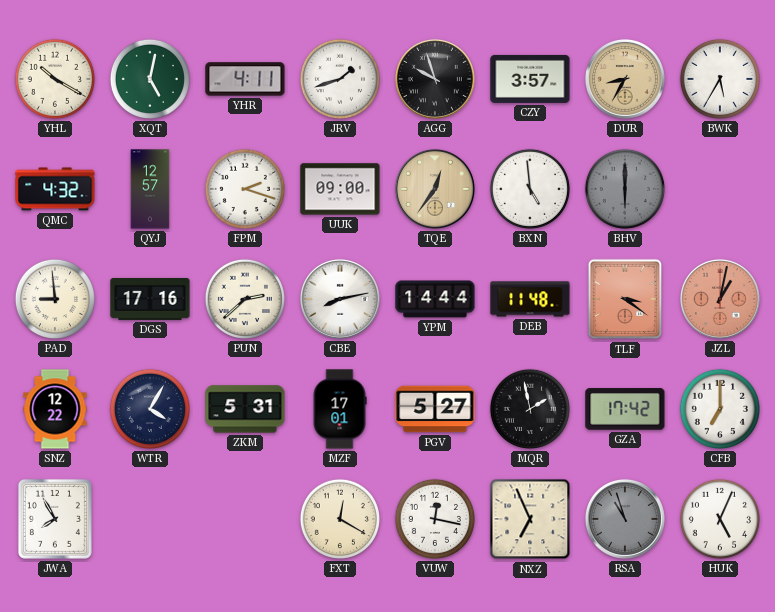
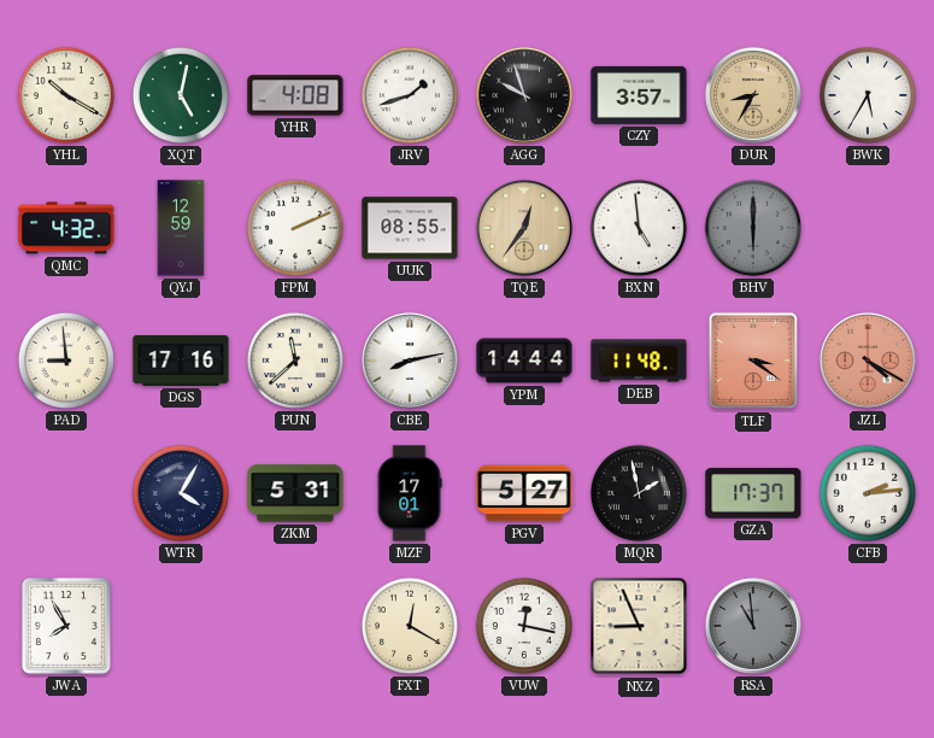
YHR: 4:11 -> 4:08
QYJ: 12:57 -> 12:59
FPM: 2:18 -> 2:11
UUK: 09:00 -> 08:55
PUN: 2:38 -> 11:38
JZL: 1:02 -> 4:20
SNZ: 12:22 -> none
GZA: 17:42 -> 17:37
CFB: 7:00 -> 2:14
NXZ: 6:56 -> 8:56
RSA: 10:57 -> 10:59
HUK: 5:04 -> none
